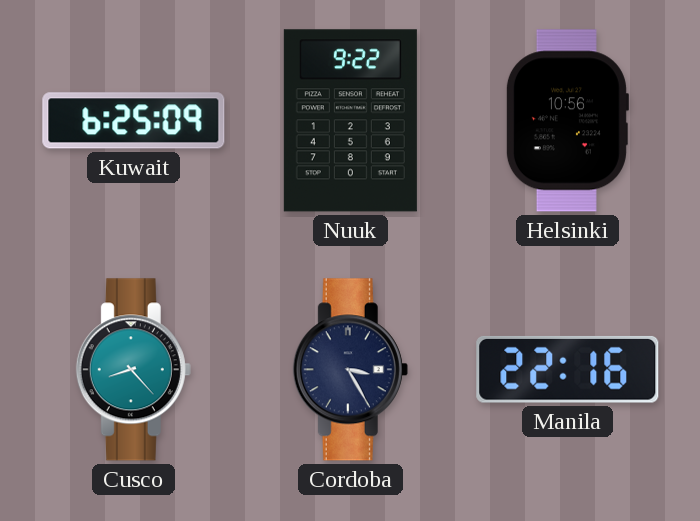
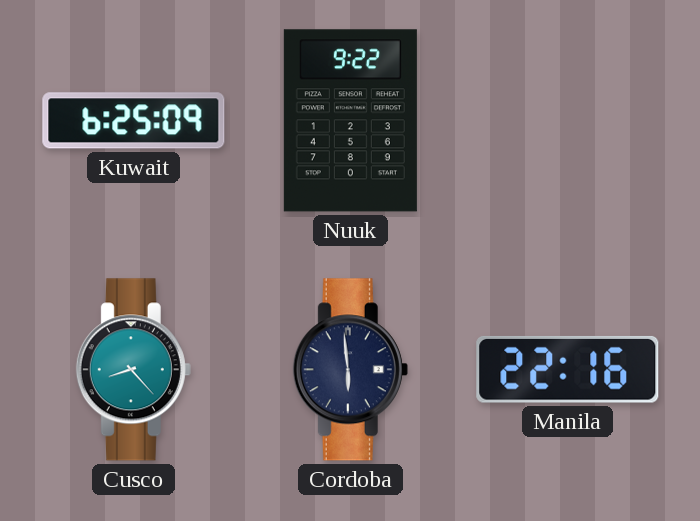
Helsinki: 10:56 -> none
Cordoba: 3:25 -> 5:59
